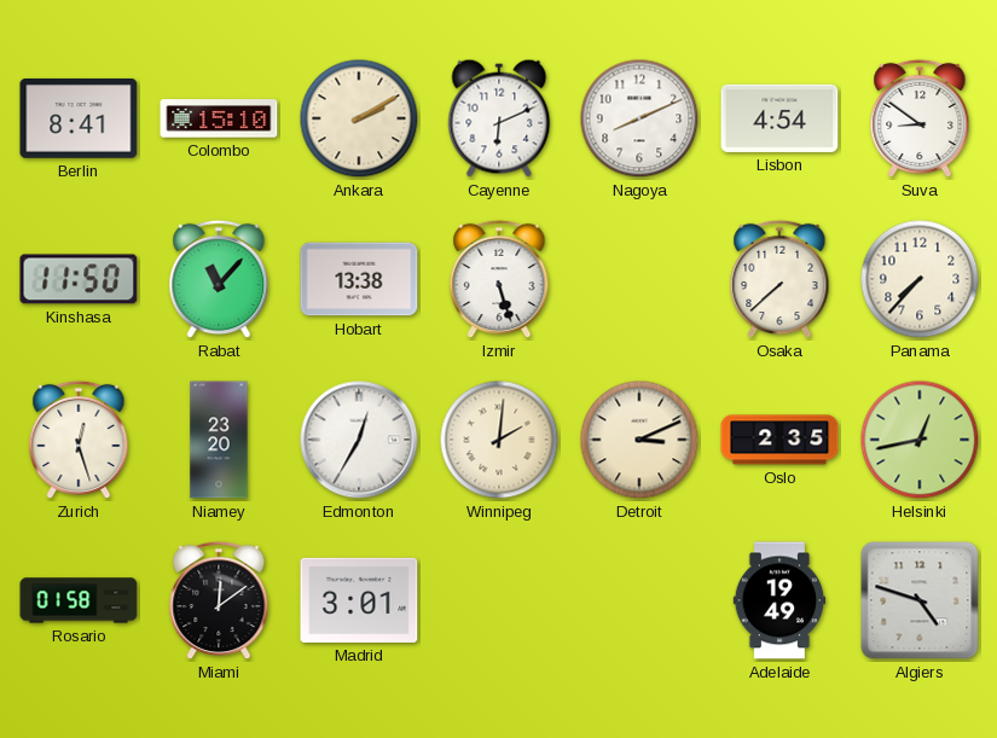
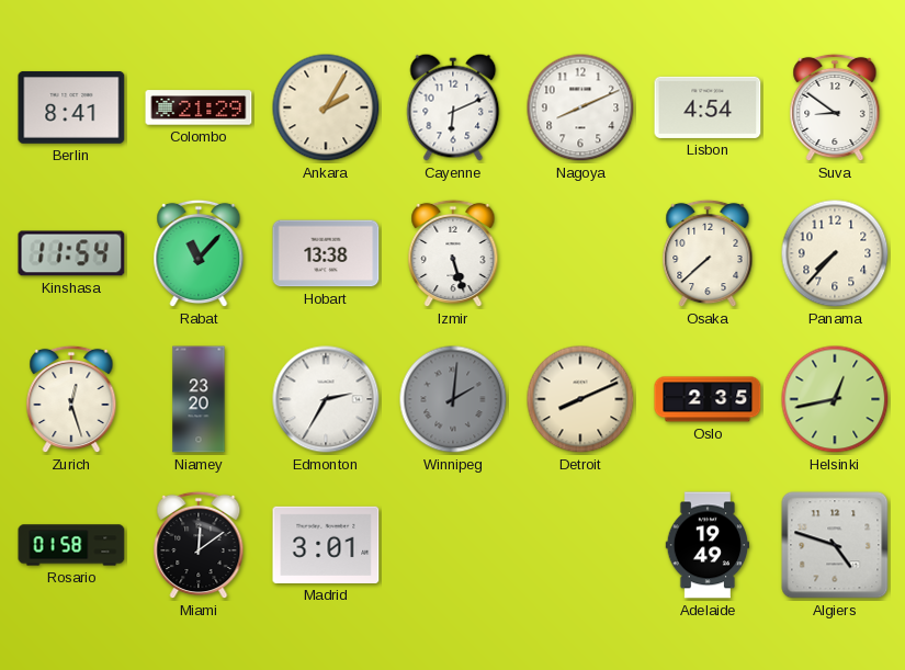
Colombo: 15:10 -> 21:29
Ankara: 2:10 -> 2:05
Kinshasa: 11:50 -> 11:54
Edmonton: 12:35 -> 2:35
Winnipeg dial: cream -> grey
Detroit: 3:11 -> 8:11
